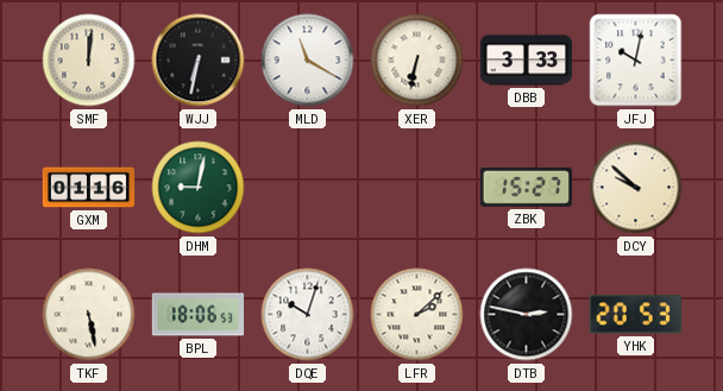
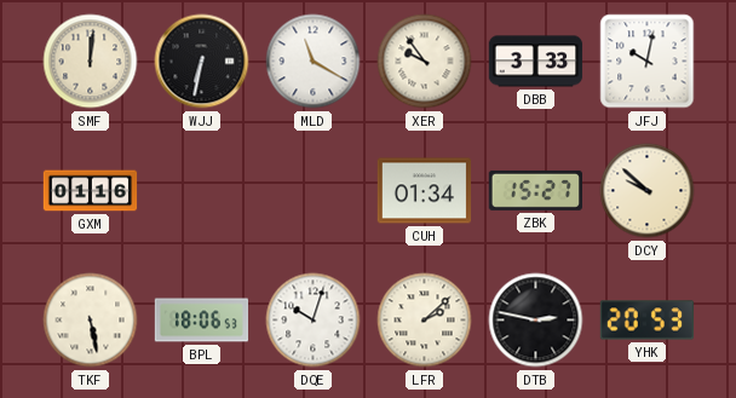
XER: 6:32 -> 9:54
DHM: 9:02 -> none
CUH: none -> 01:34
